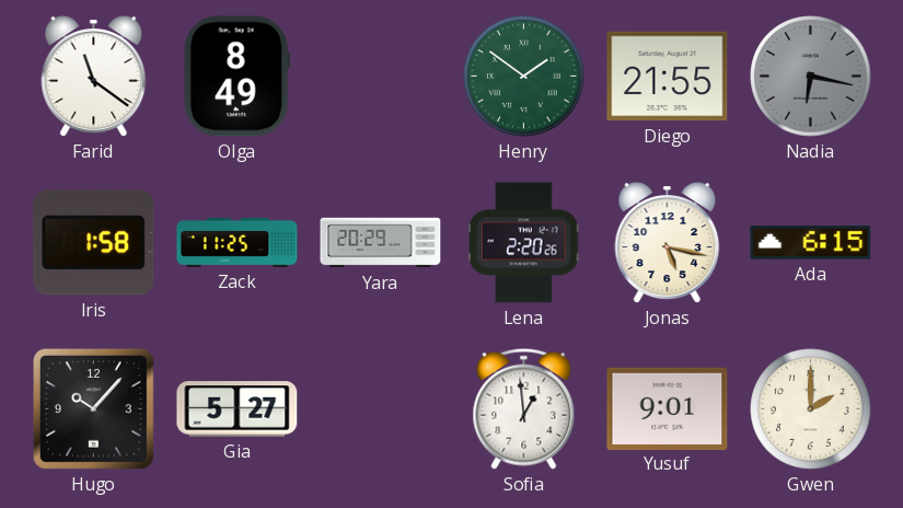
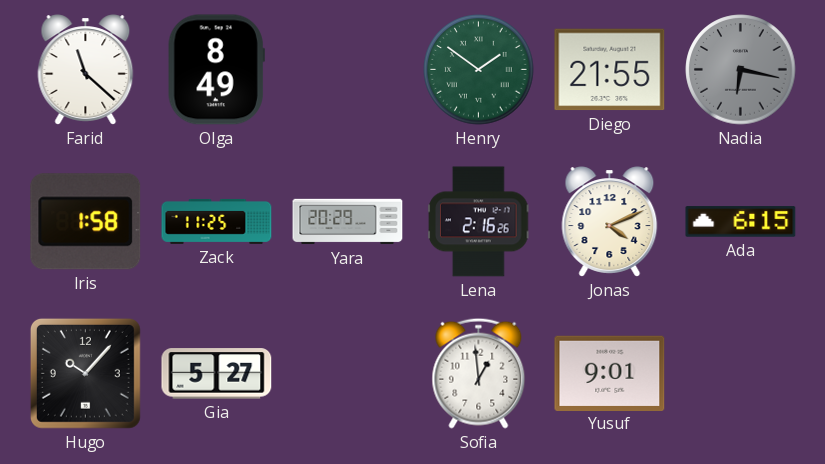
Farid: 11:21 -> 11:22
Lena: 2:20 -> 2:16
Jonas: 5:17 -> 4:11
Gwen: 2:00 -> none
